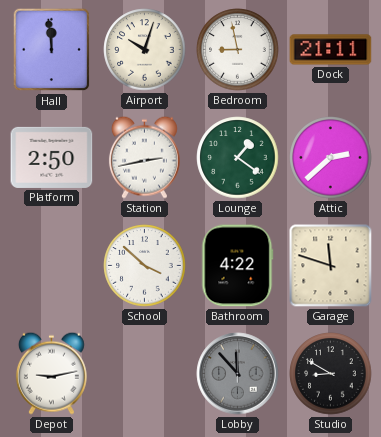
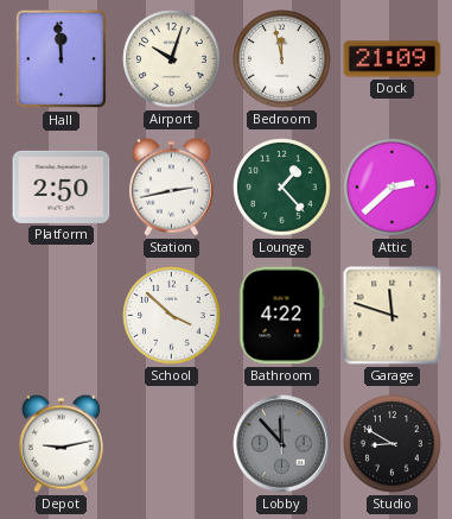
Bedroom: 8:58 -> 11:58
Dock: 21:11 -> 21:09
Lounge: 1:21 -> 1:23
